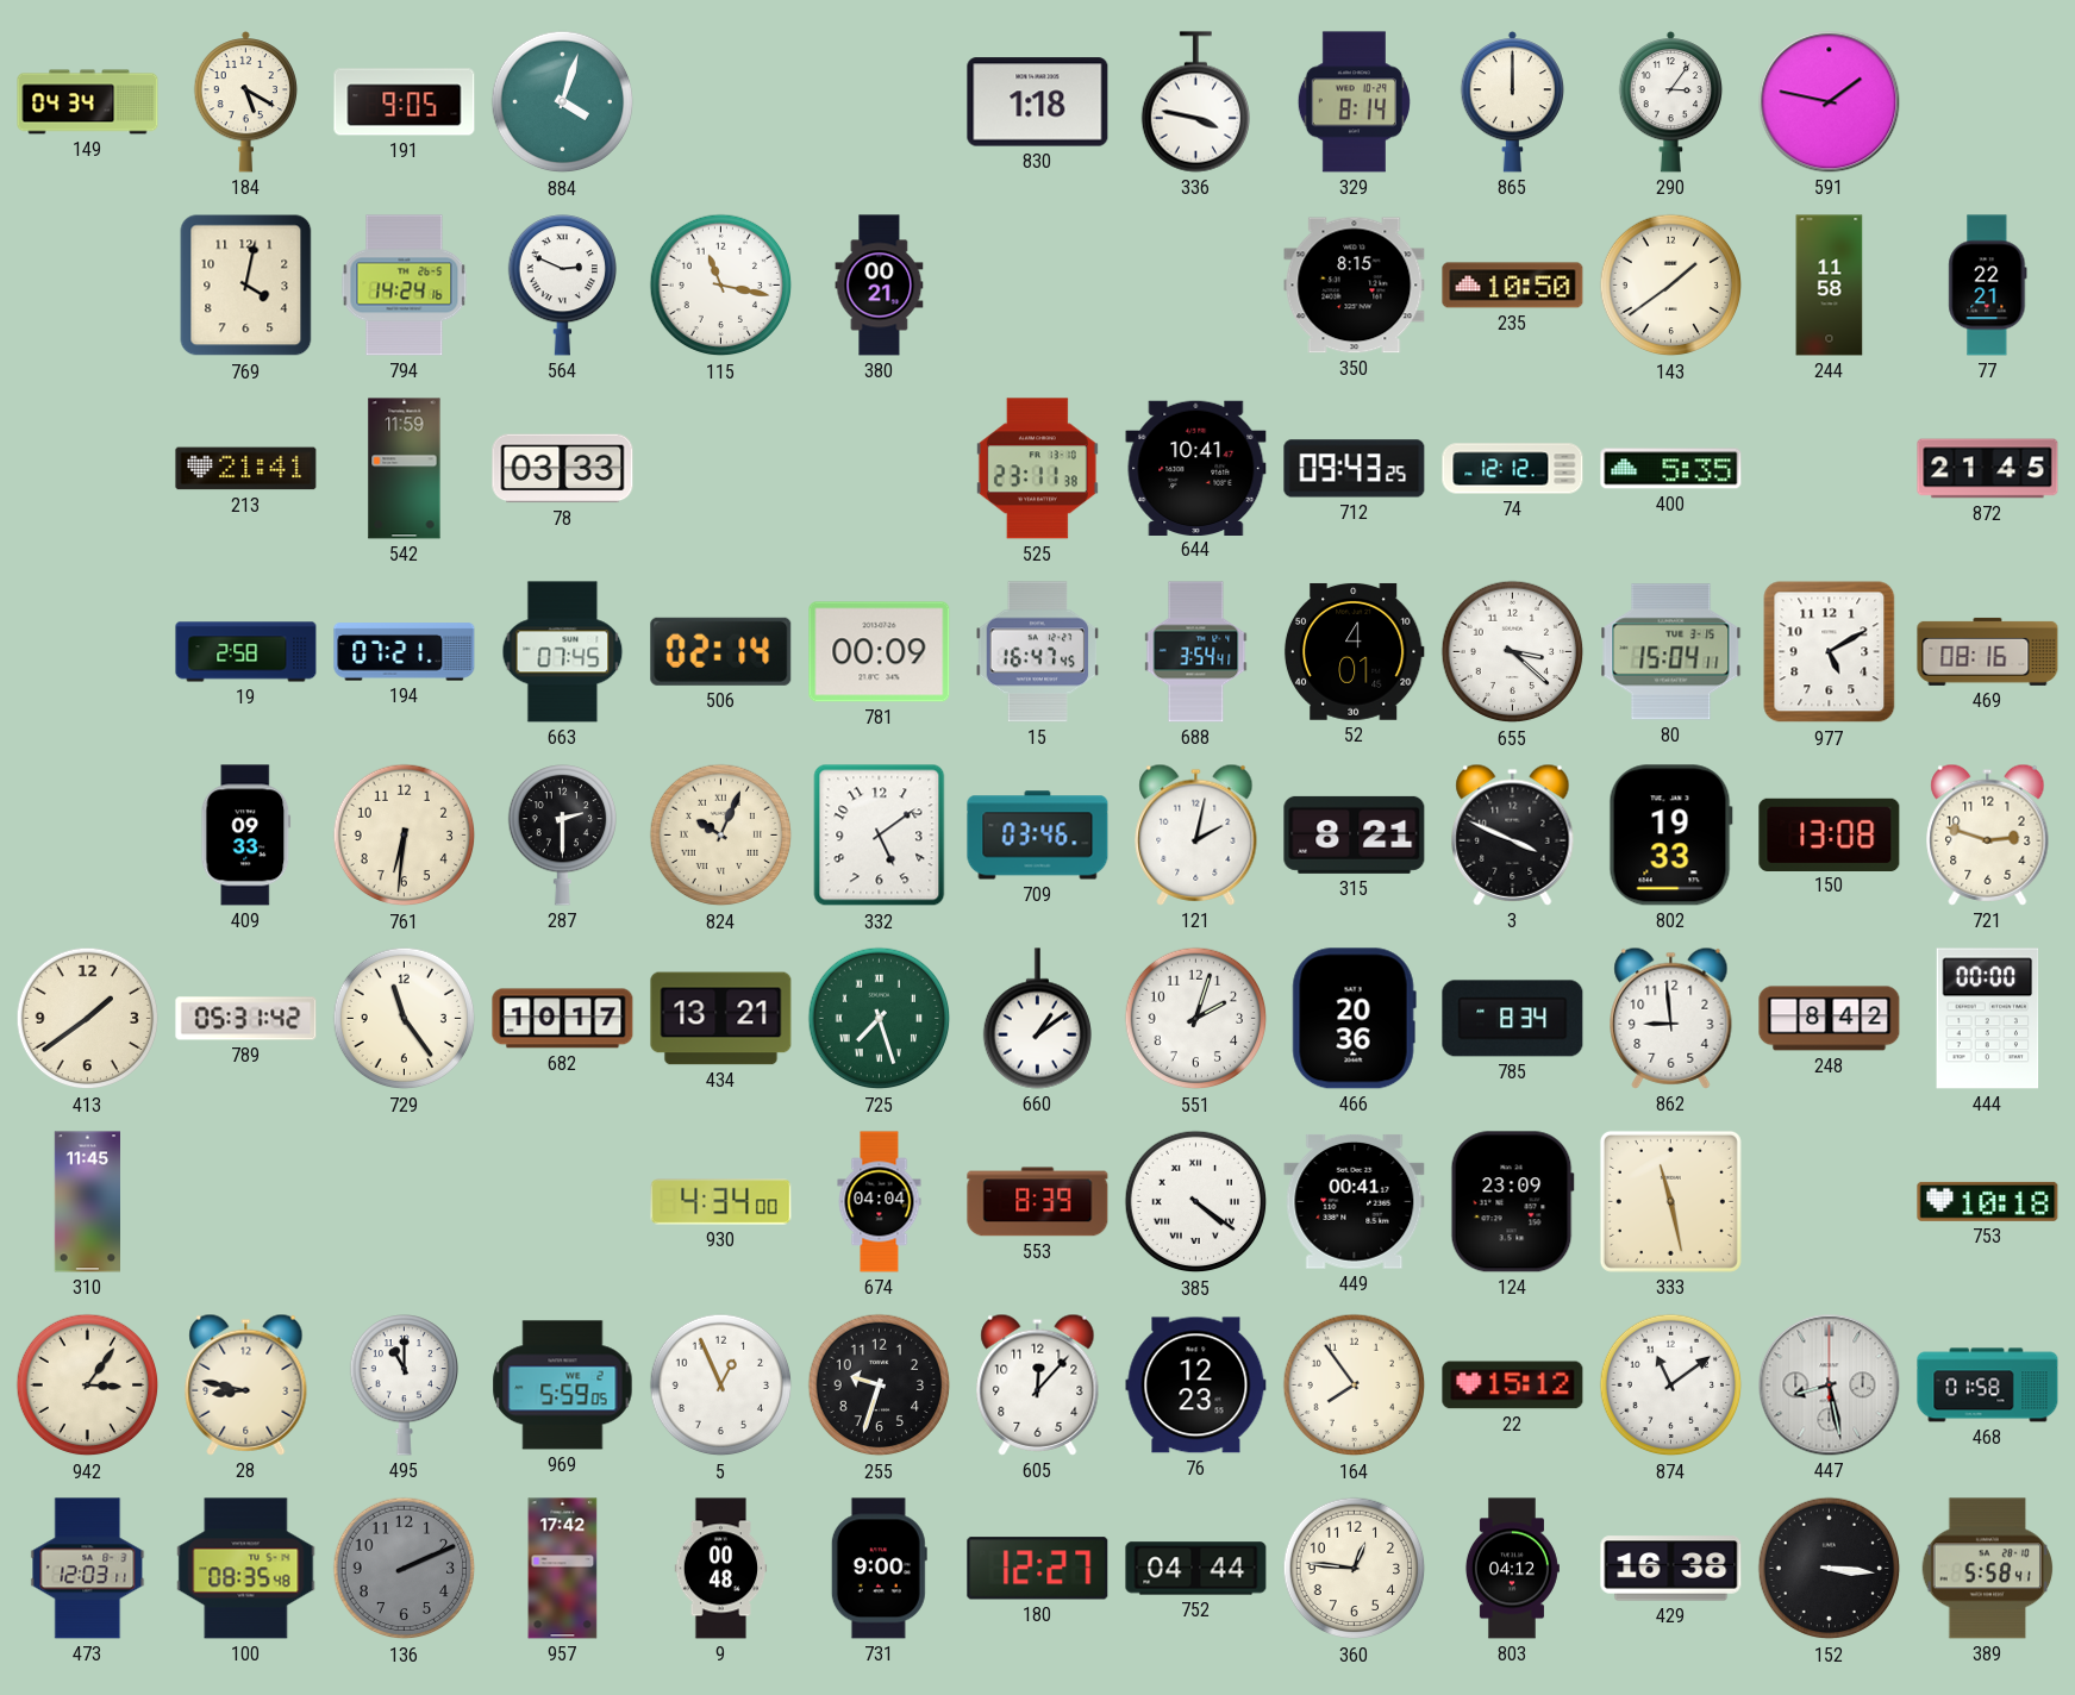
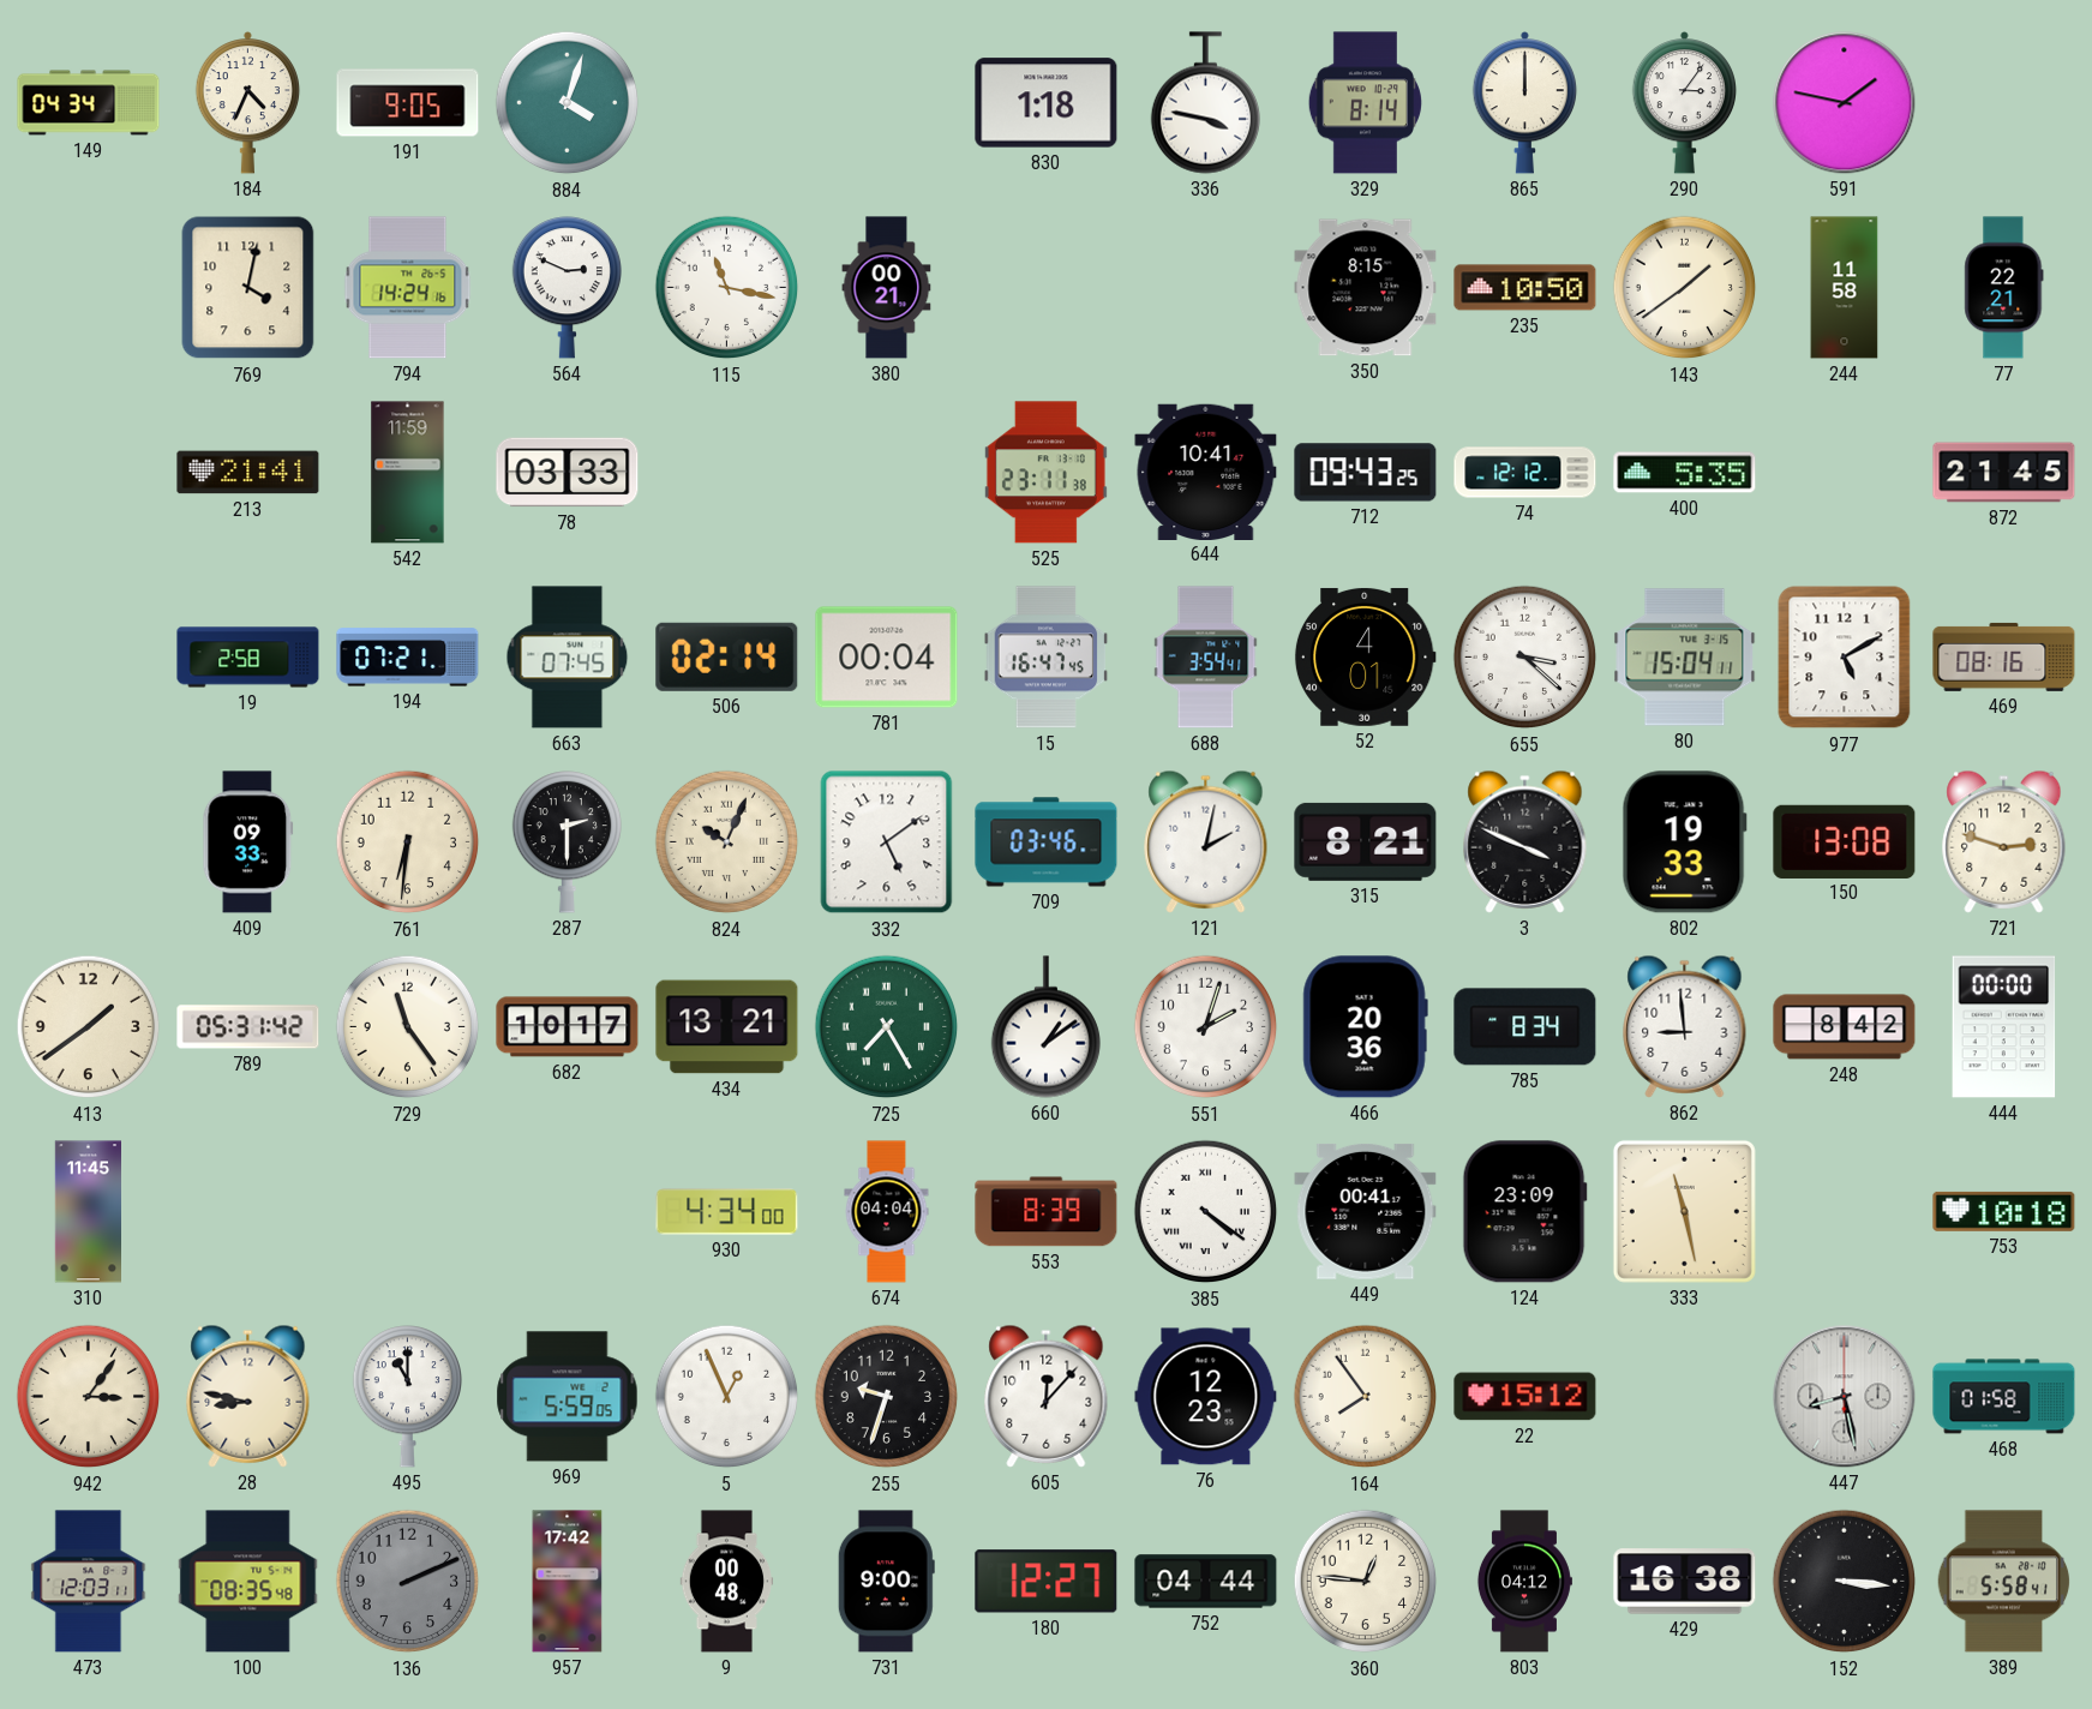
184: 5:20 -> 4:34
781: 00:09 -> 00:04
725: 7:27 -> 7:25
874: 11:09 -> none
